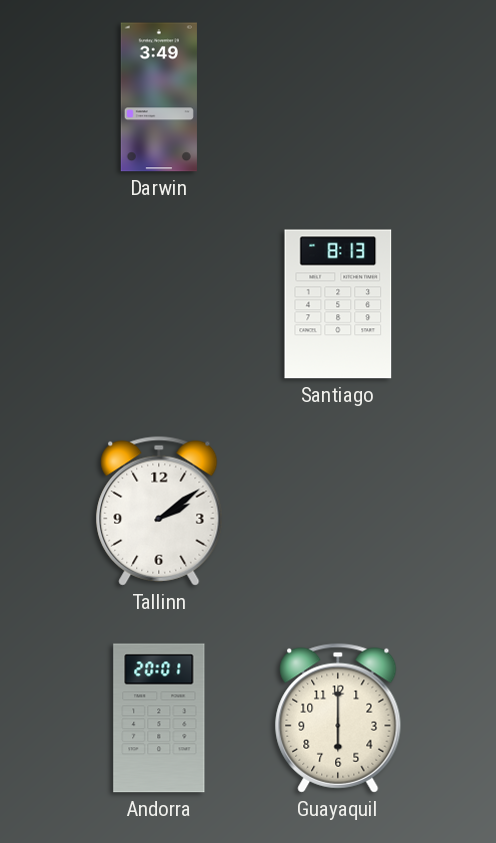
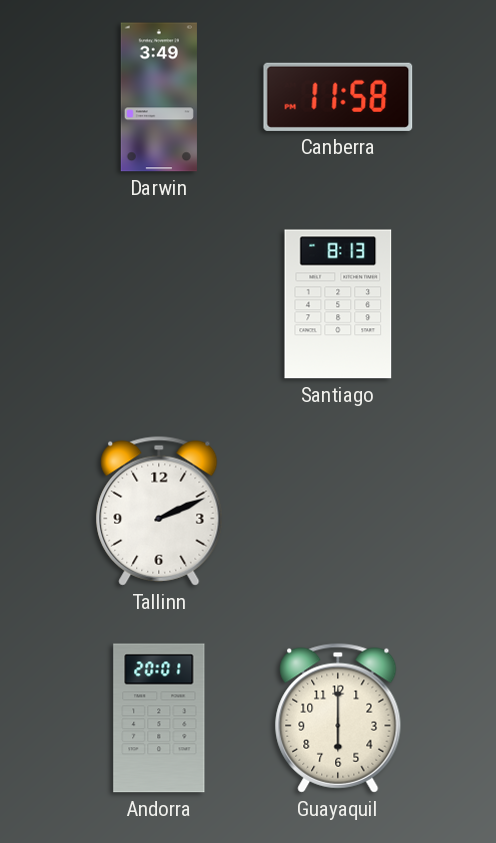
Canberra: none -> 11:58
Tallinn: 2:09 -> 2:11
